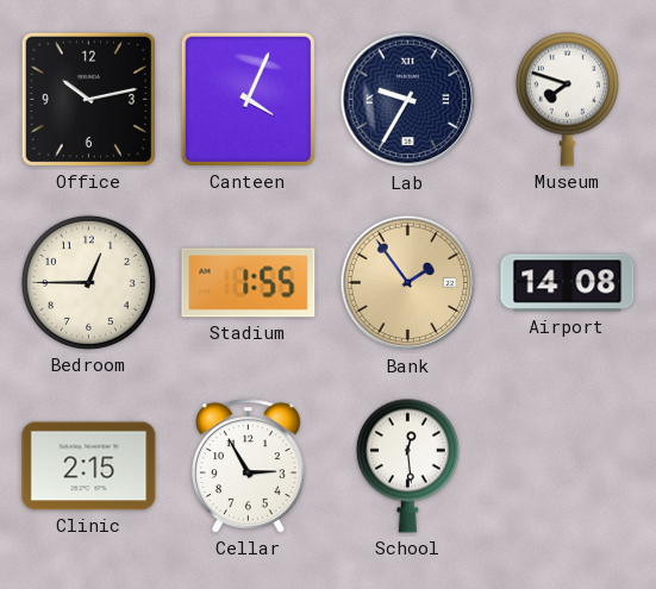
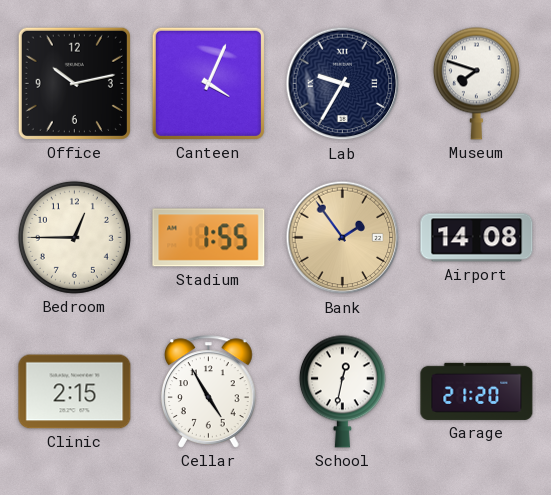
Cellar: 2:55 -> 4:55
School: 12:29 -> 12:32
Garage: none -> 21:20
